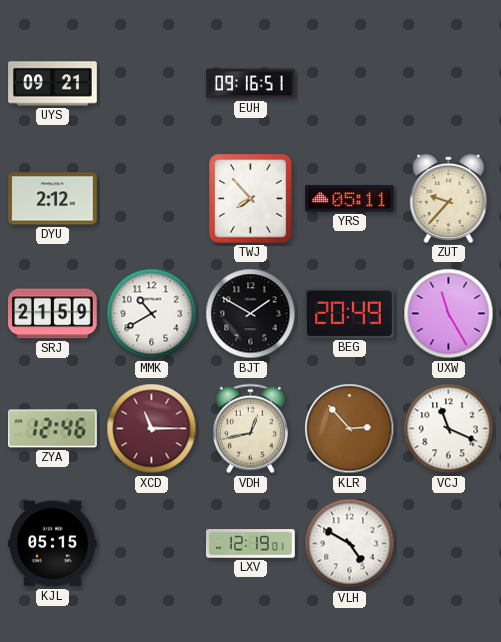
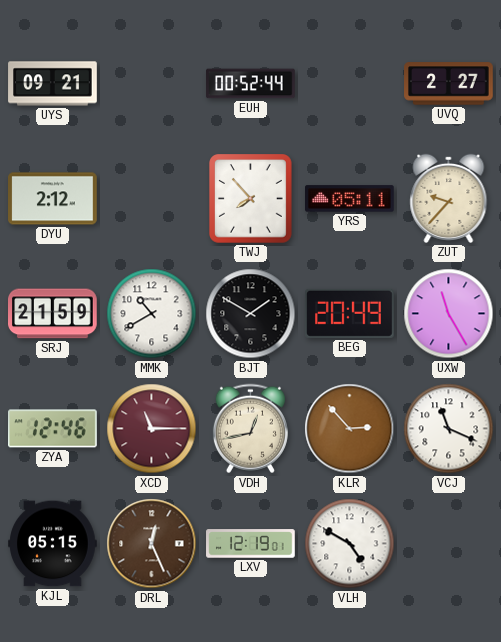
EUH: 09:16 -> 00:52
UVQ: none -> 2:27
DRL: none -> 12:26
